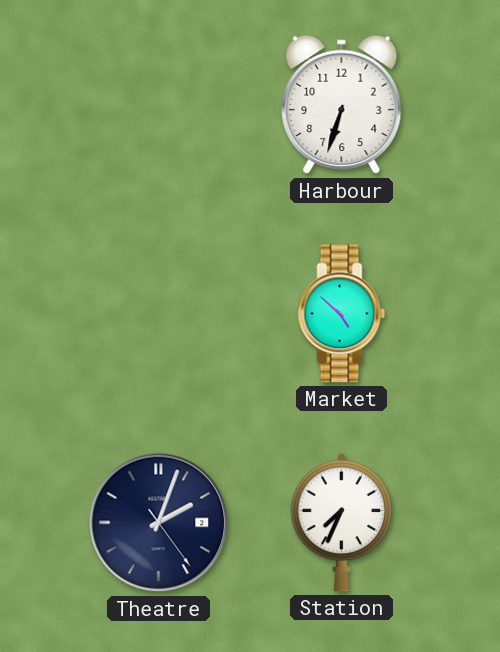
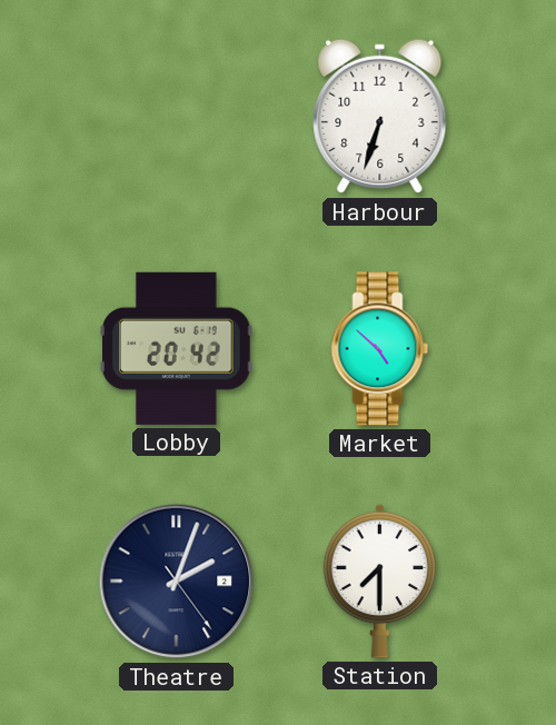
Lobby: none -> 20:42
Station: 7:34 -> 7:30
